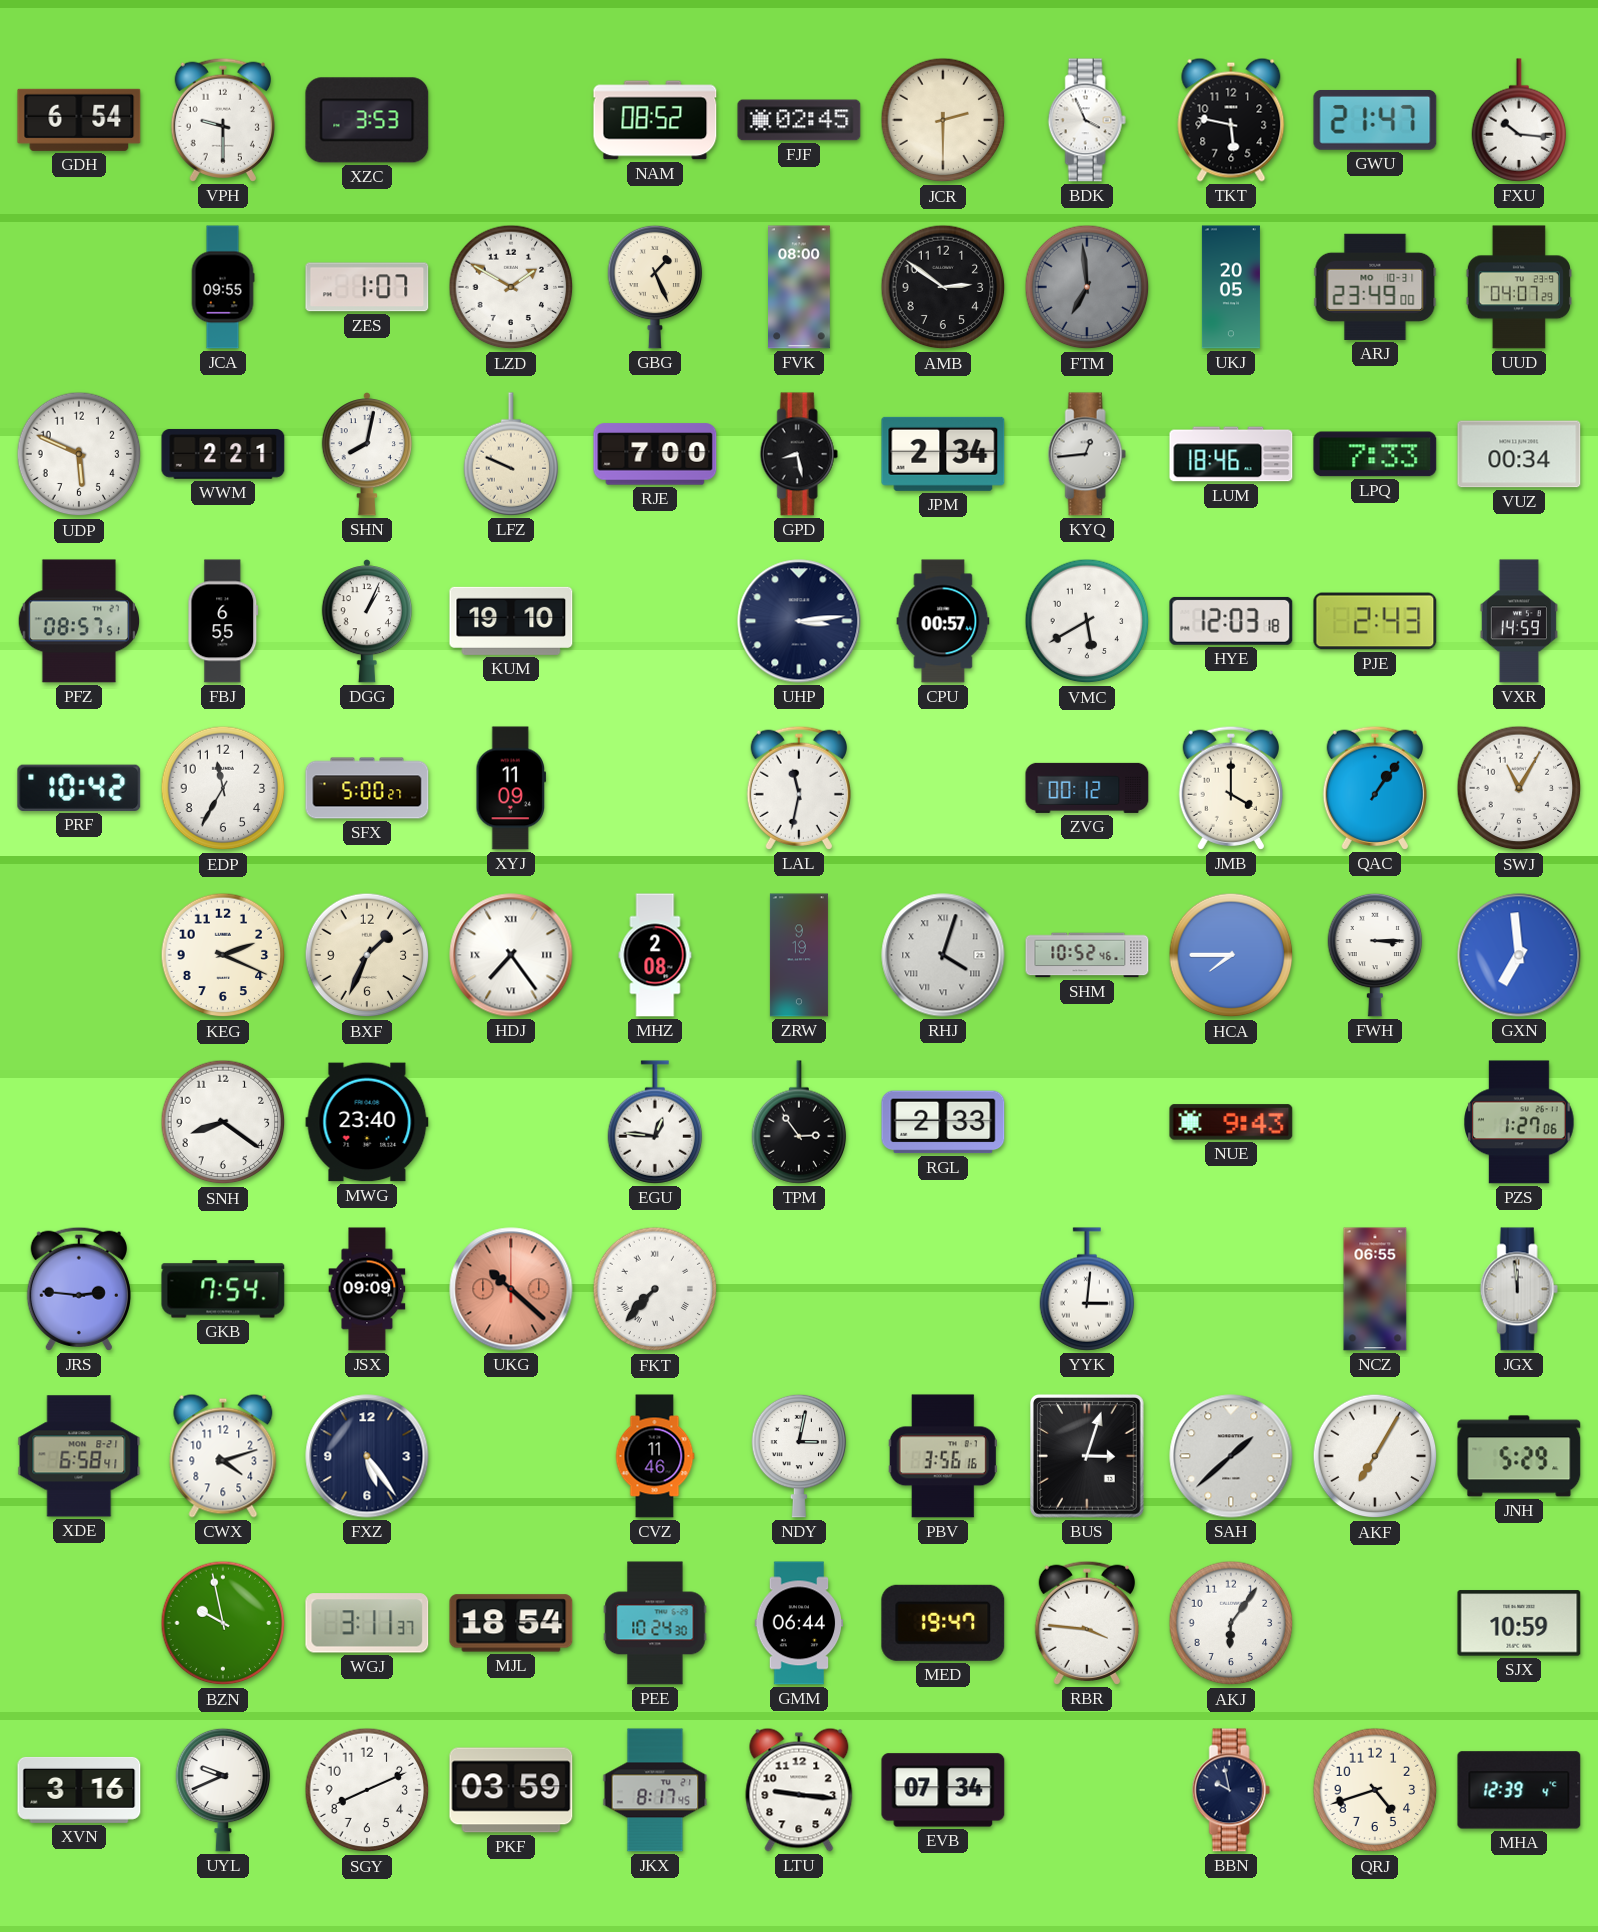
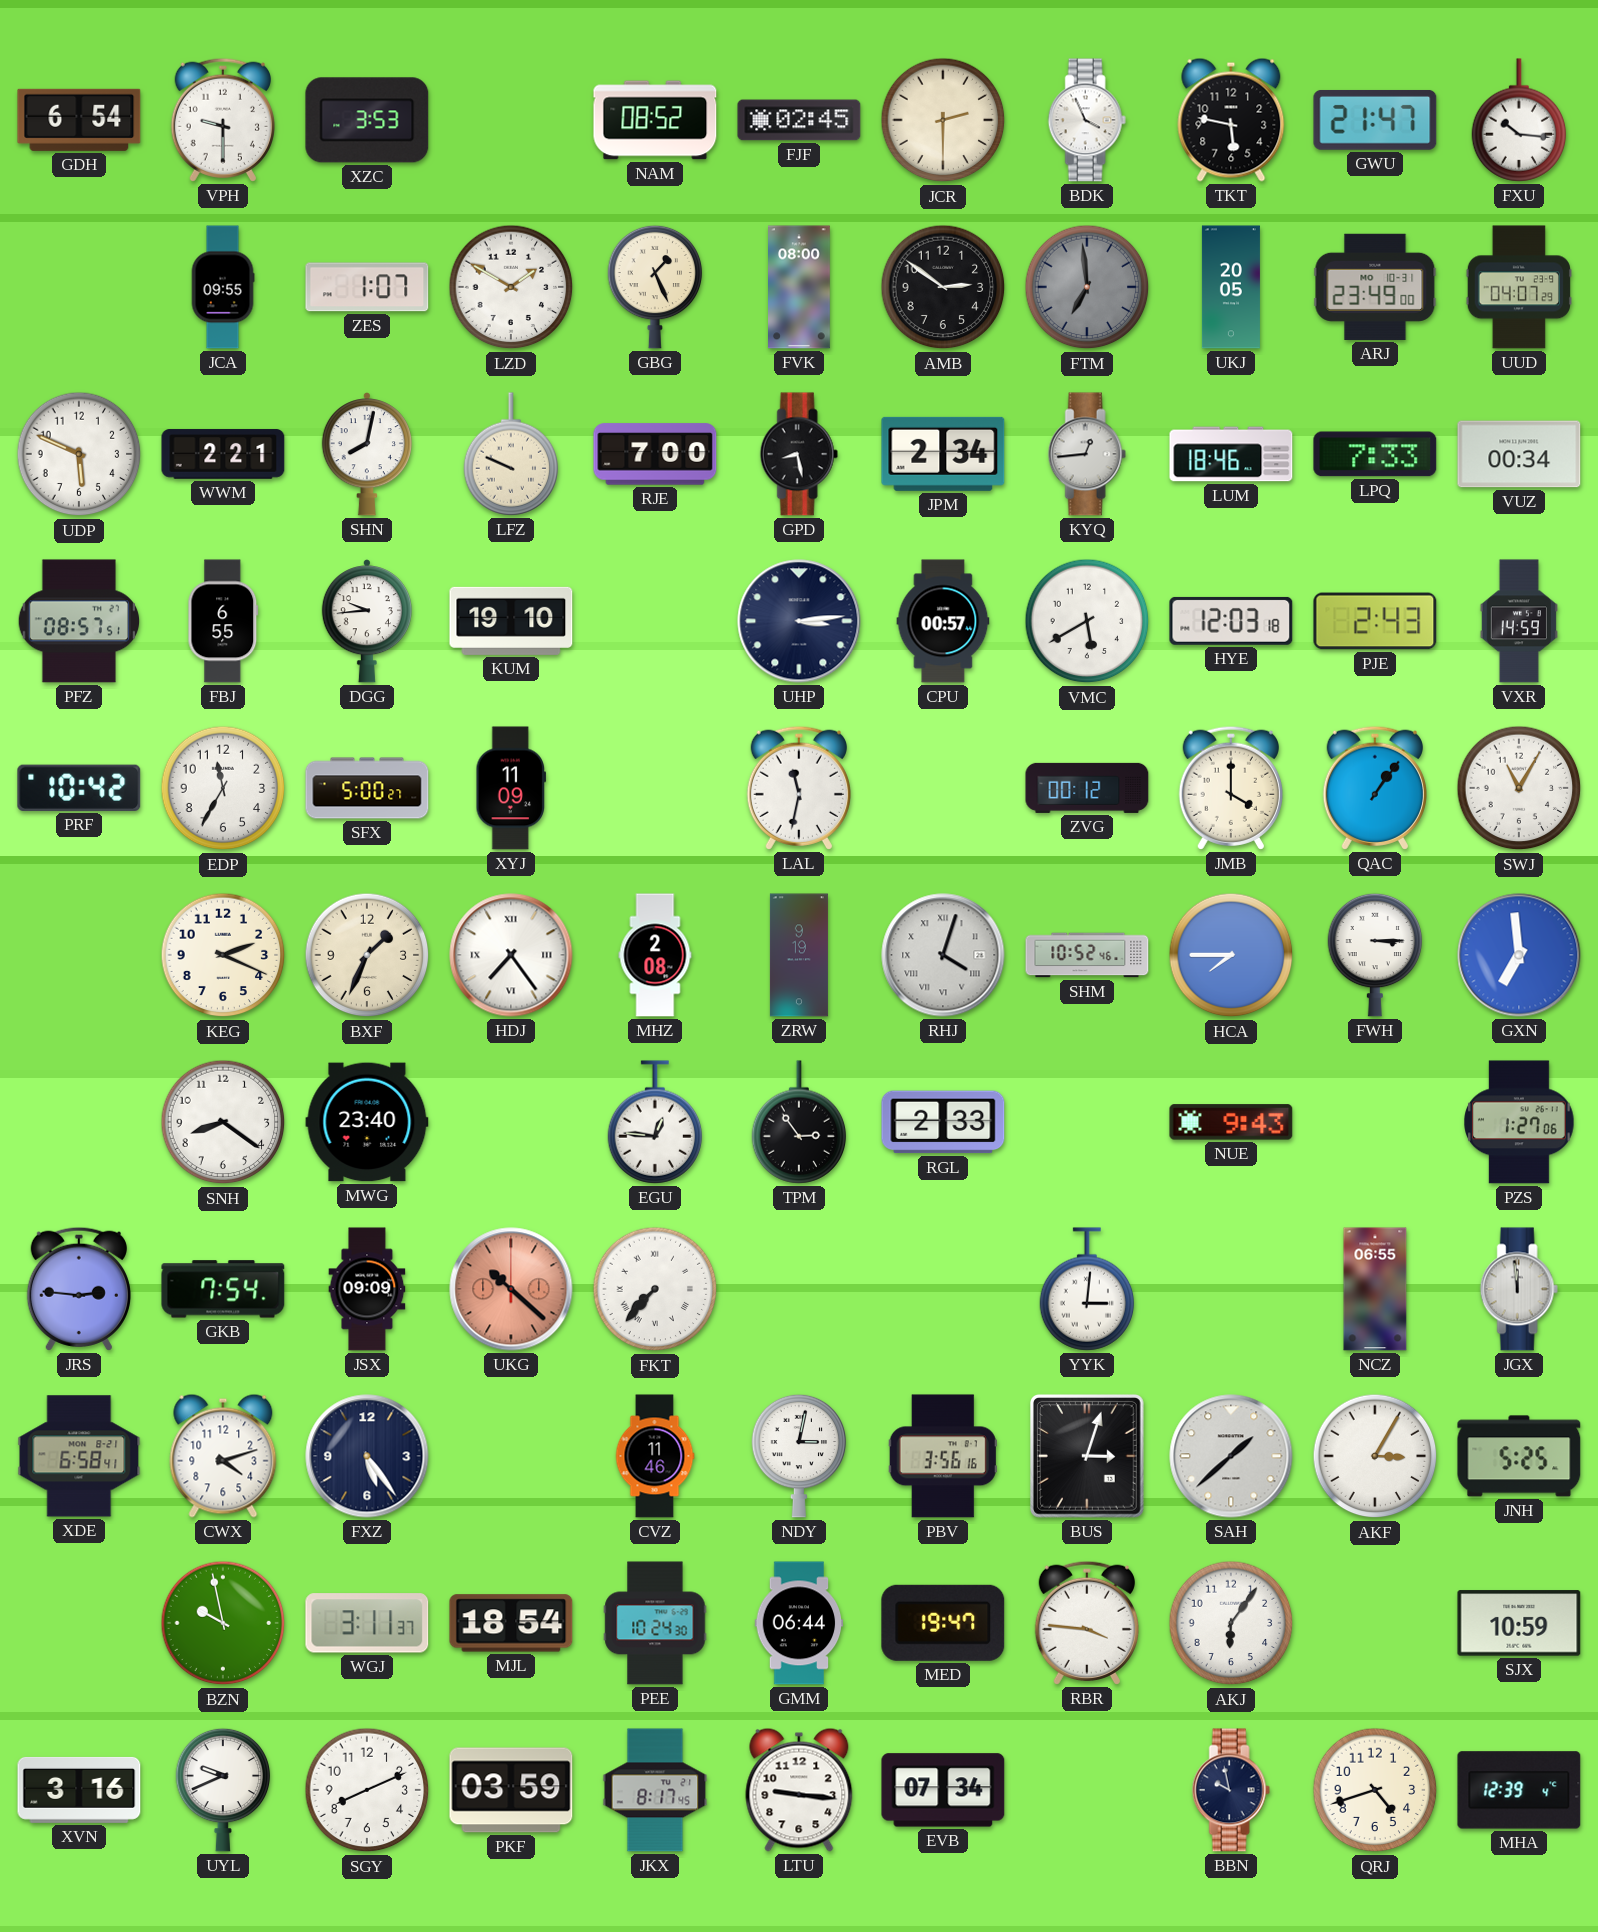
DGG: 1:04 -> 9:44
AKF: 7:05 -> 3:05
JNH: 5:29 -> 5:25
